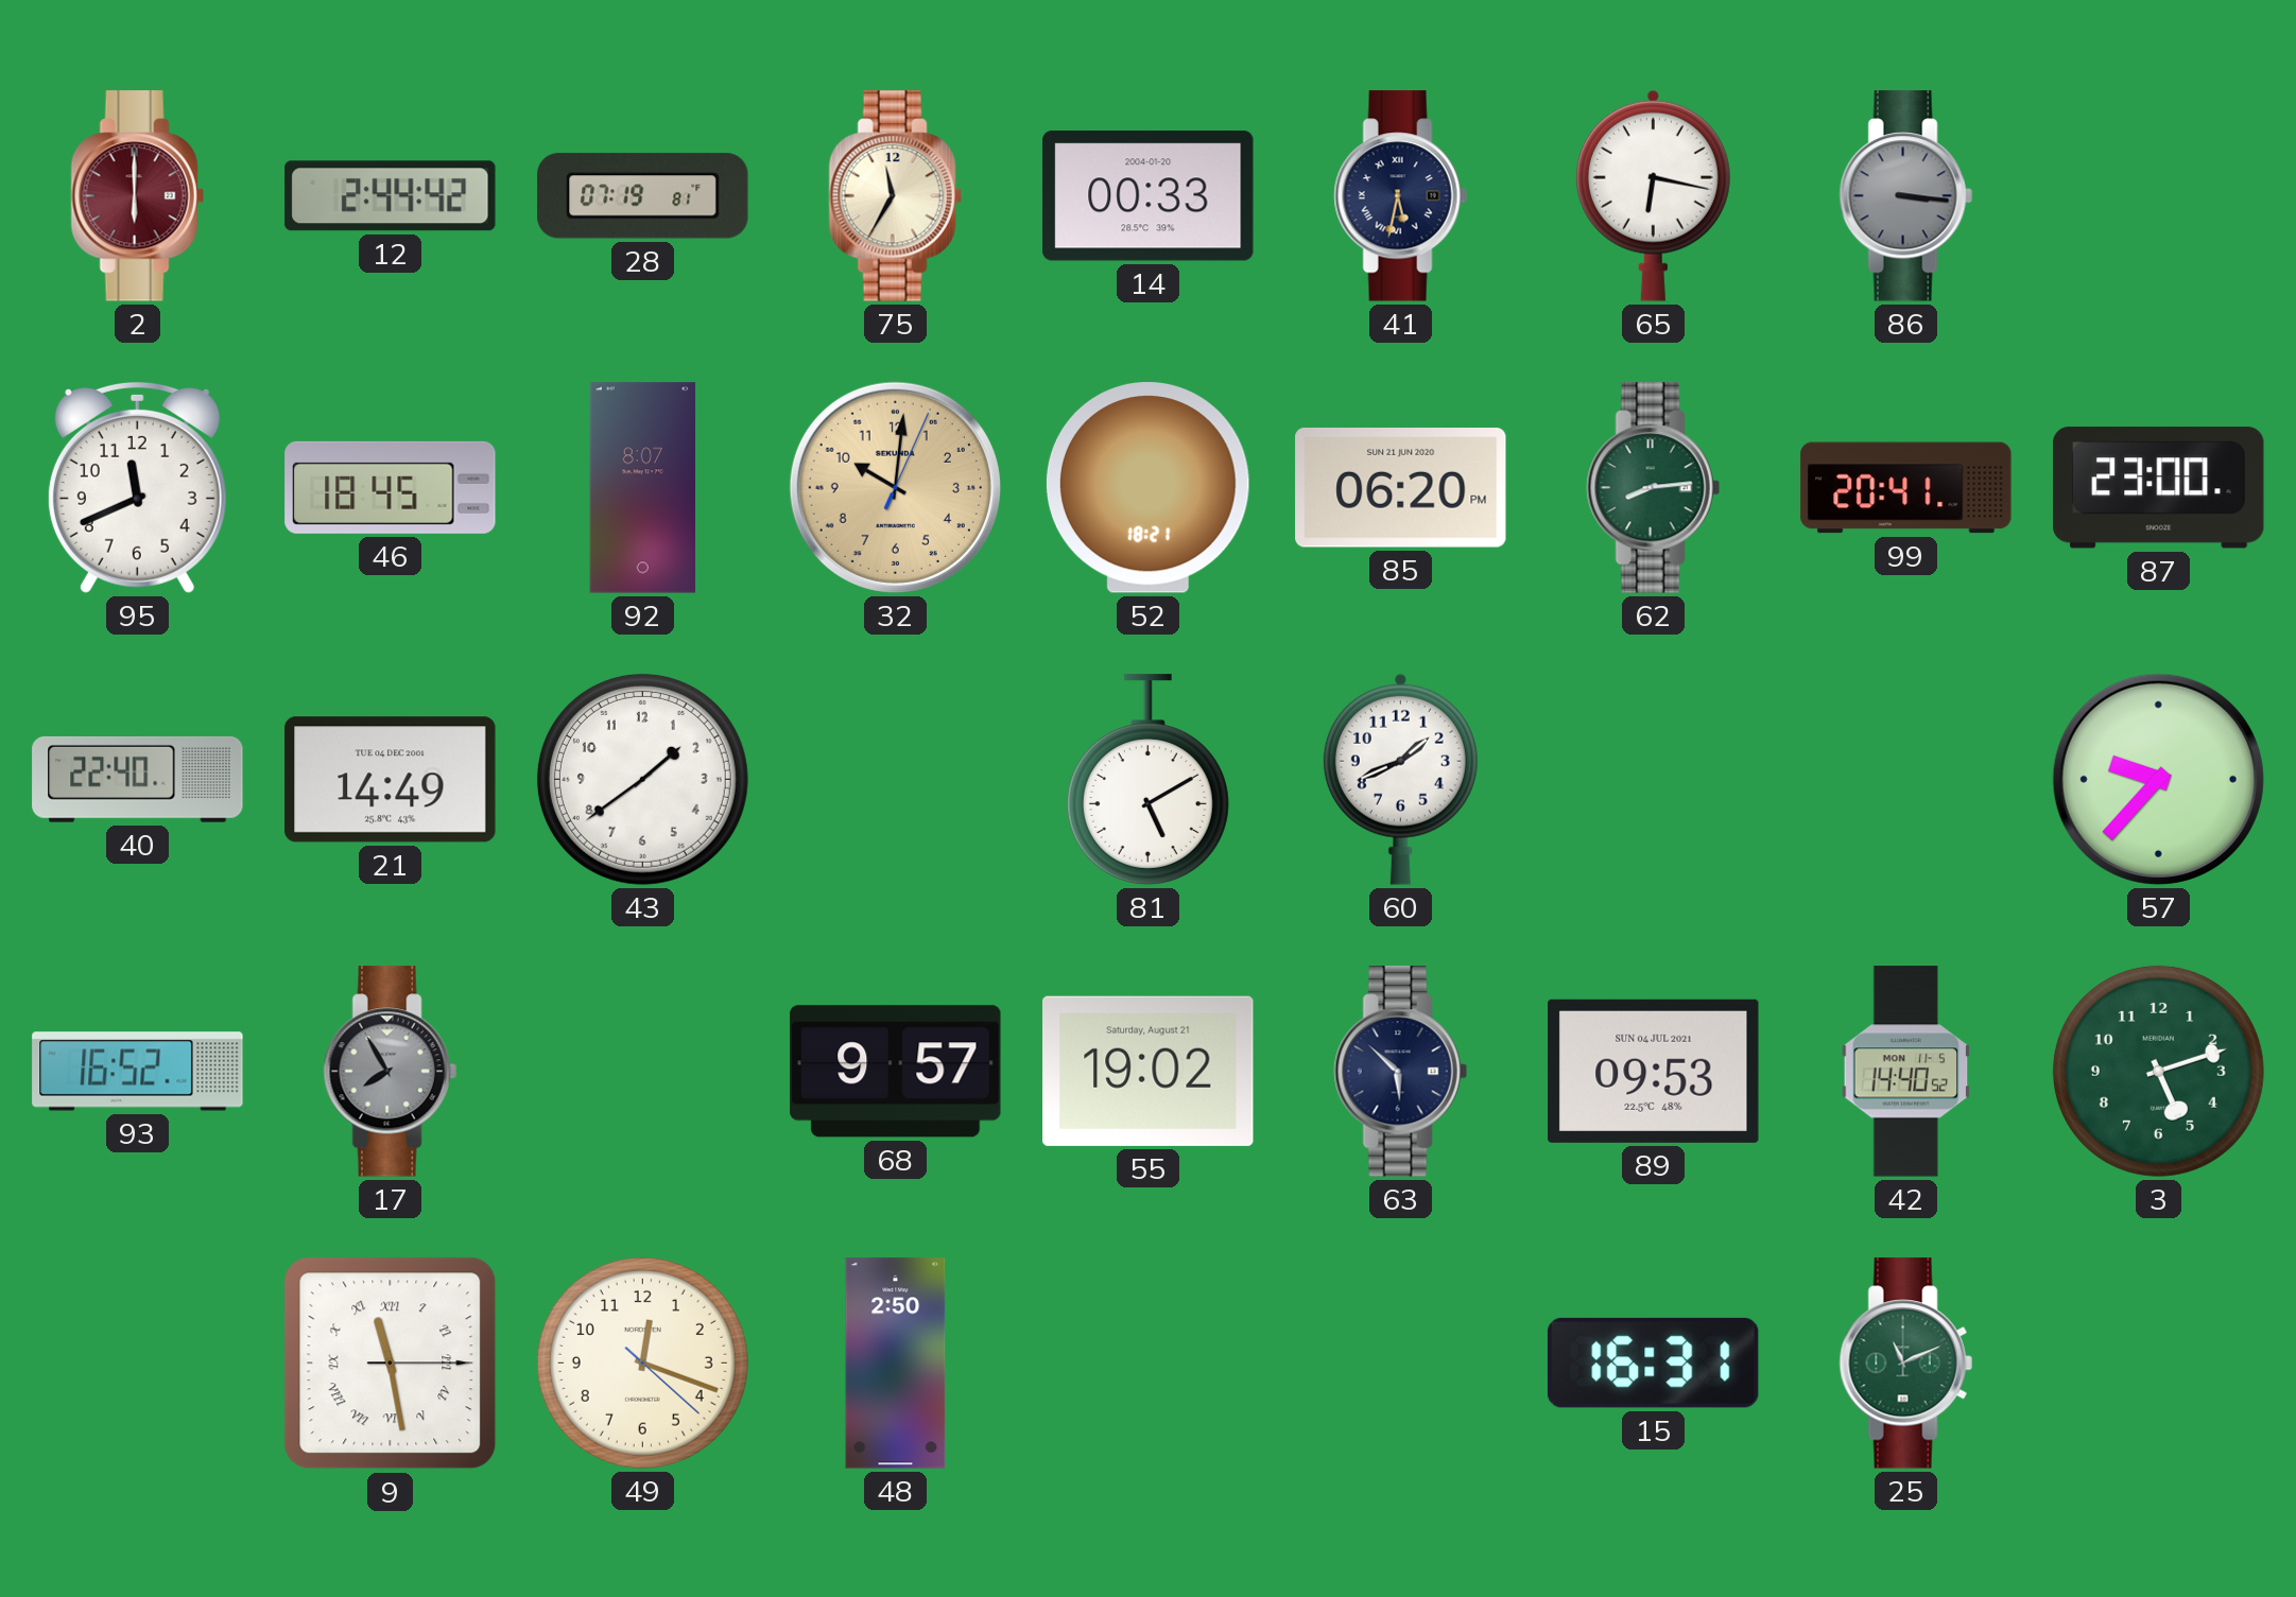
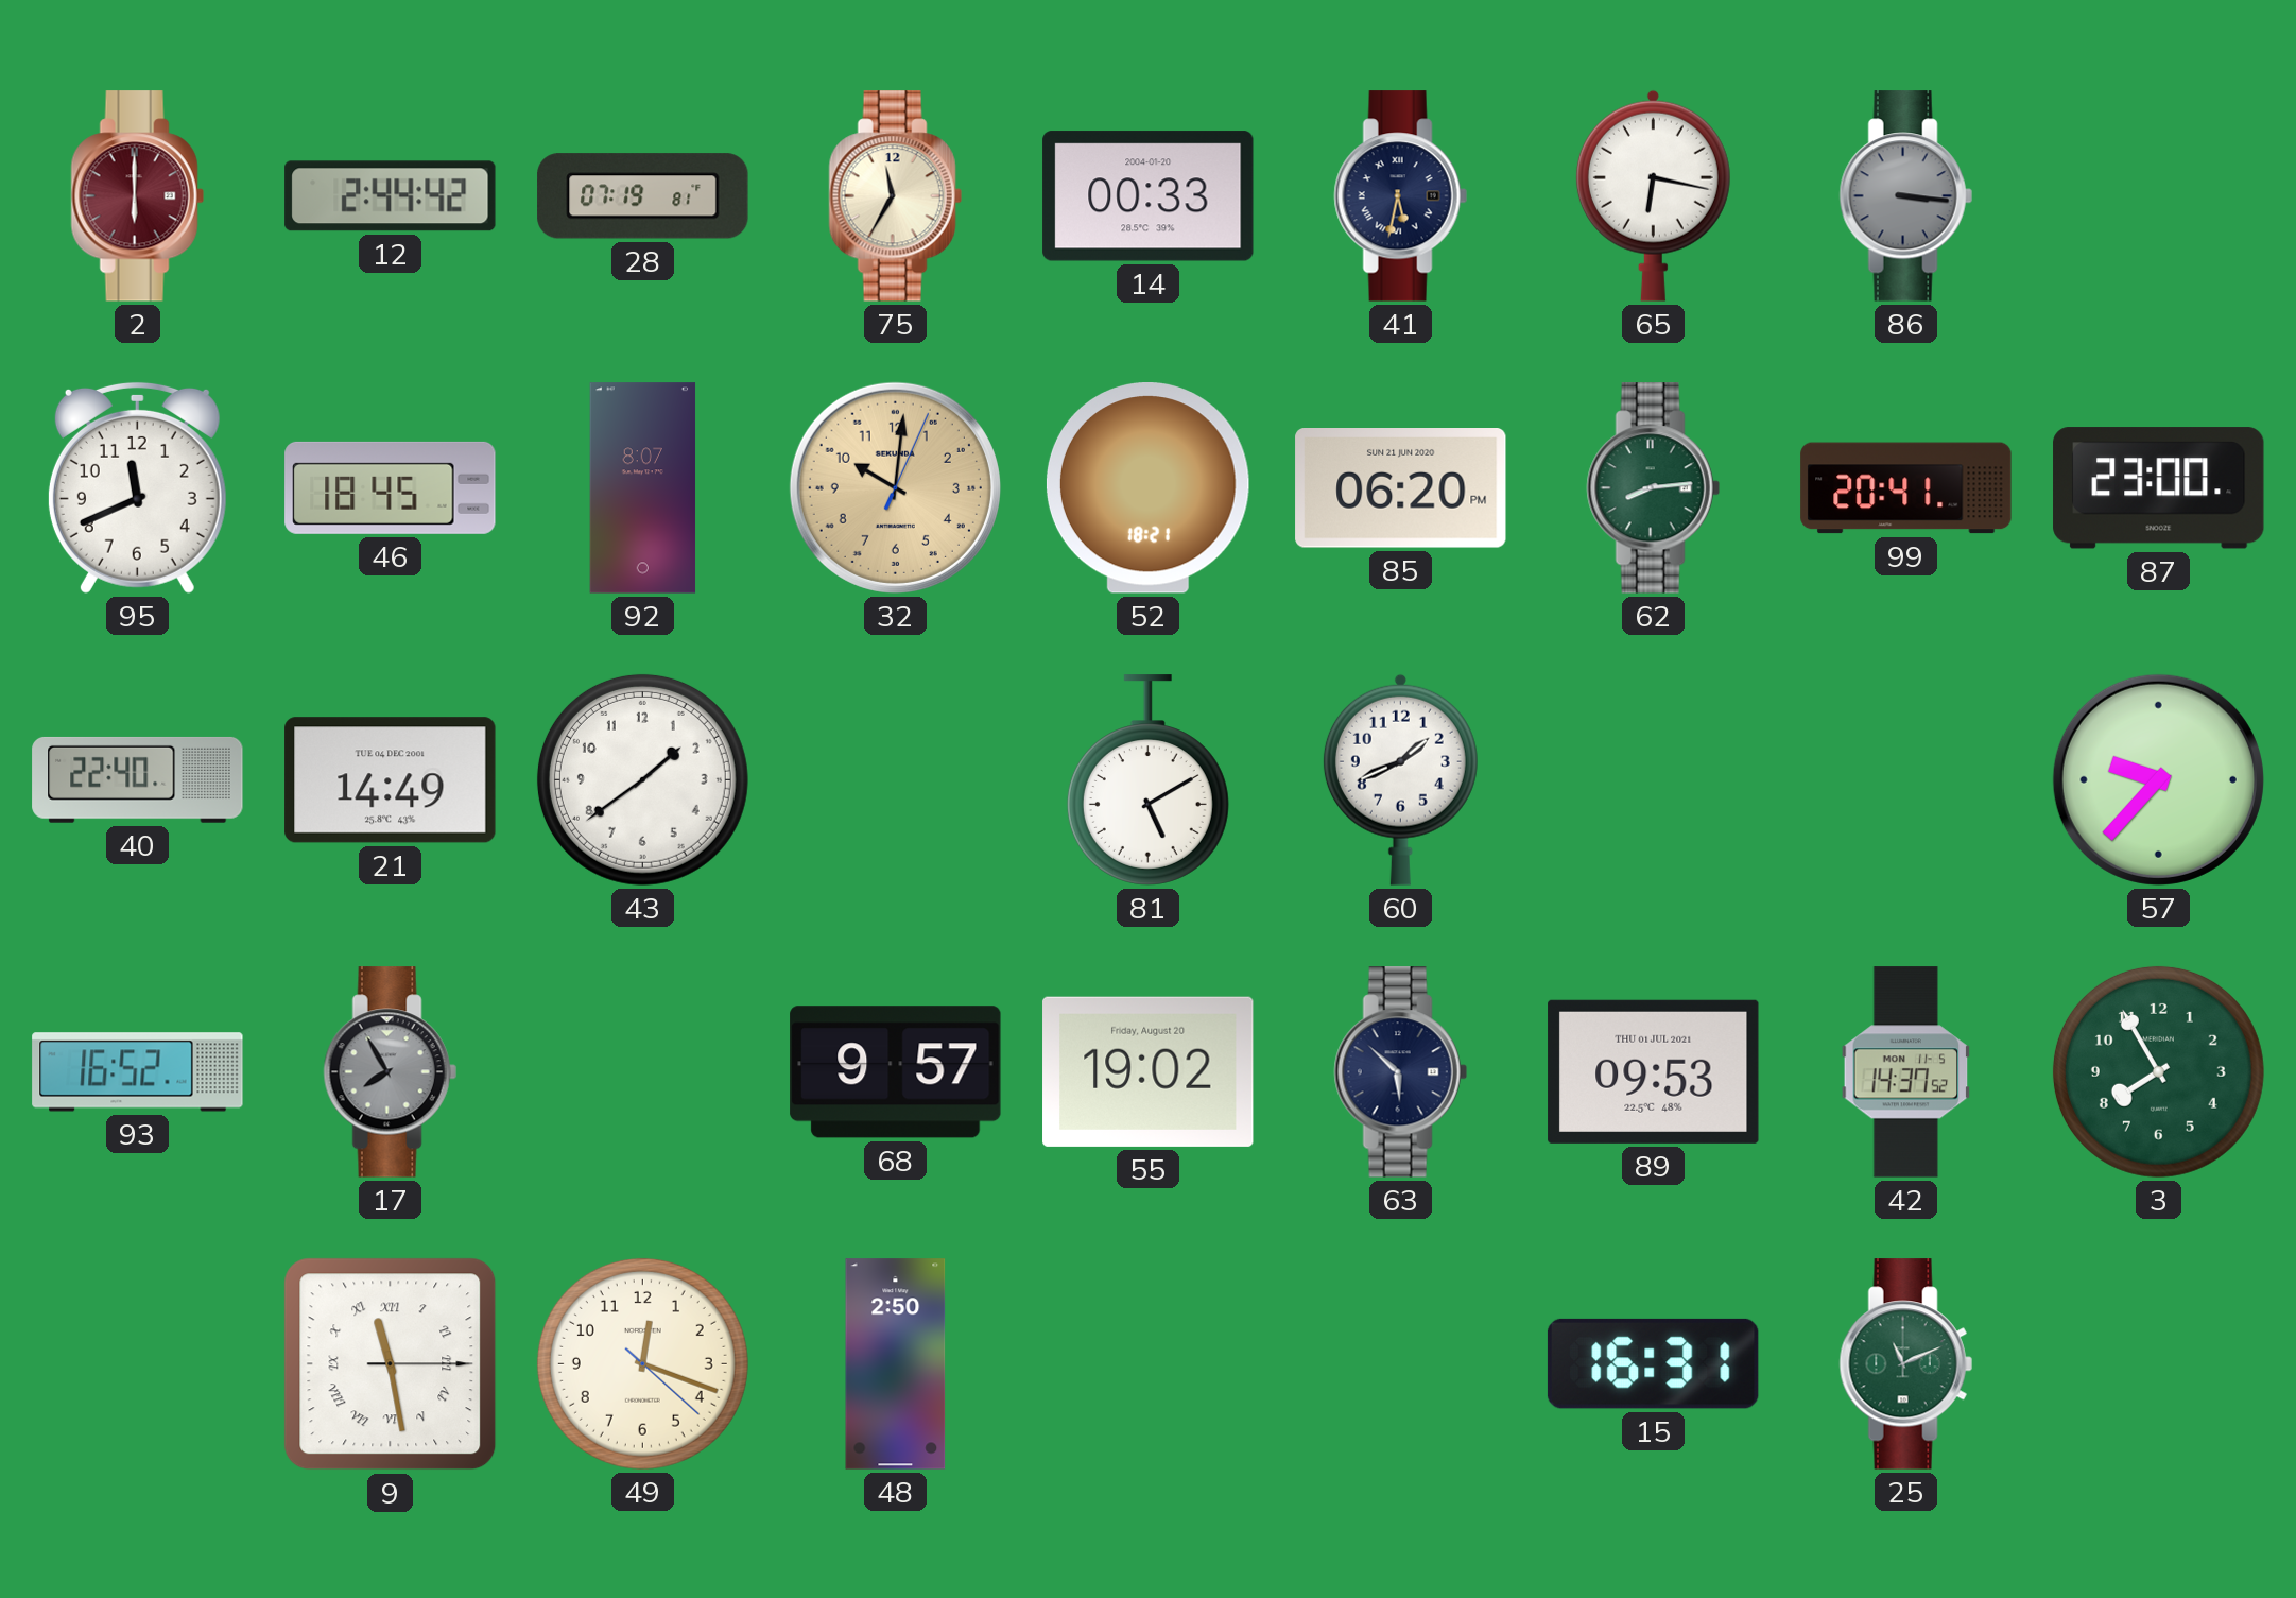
55 date: Saturday, August 21 -> Friday, August 20
89 date: SUN 04 JUL 2021 -> THU 01 JUL 2021
42: 14:40 -> 14:37
3: 5:12 -> 7:55
